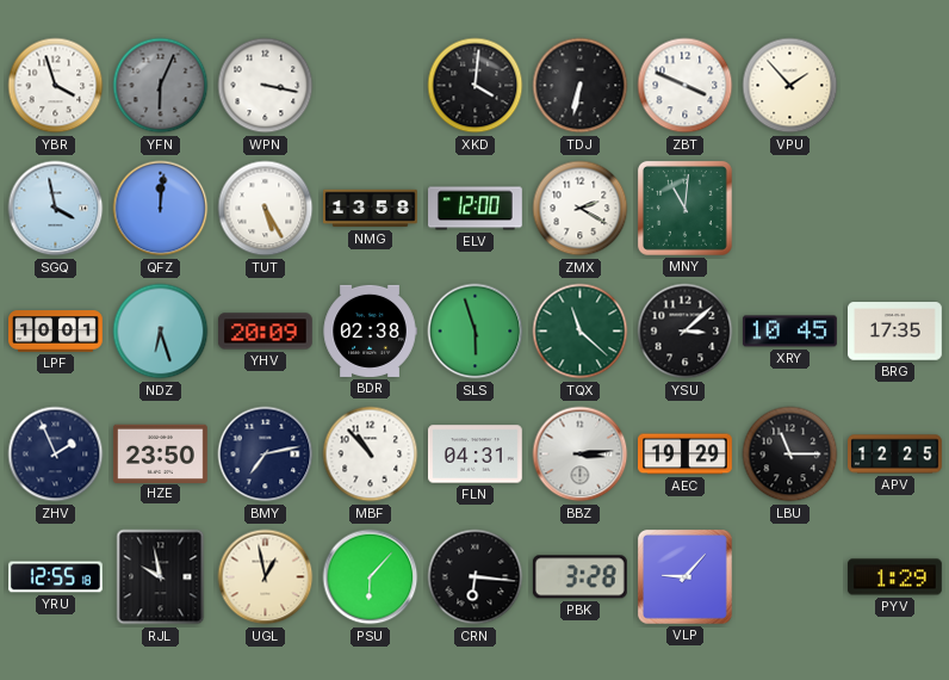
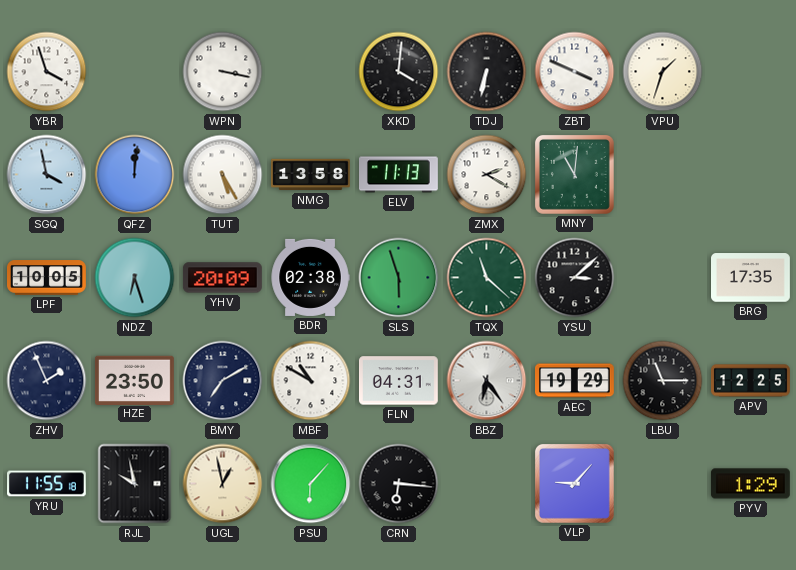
YFN: 6:04 -> none
VPU: 1:53 -> 1:33
ELV: 12:00 -> 11:13
LPF: 10:01 -> 10:05
XRY: 10:45 -> none
BMY: 7:13 -> 7:10
MBF: 10:53 -> 10:50
BBZ: 3:14 -> 6:24
YRU: 12:55 -> 11:55
PBK: 3:28 -> none
